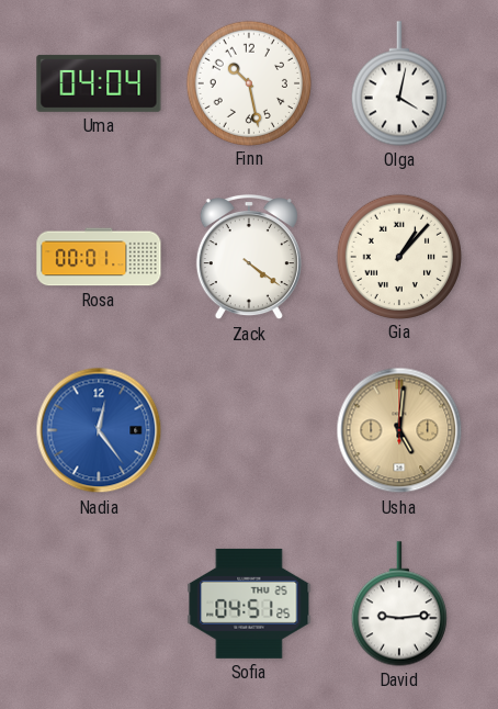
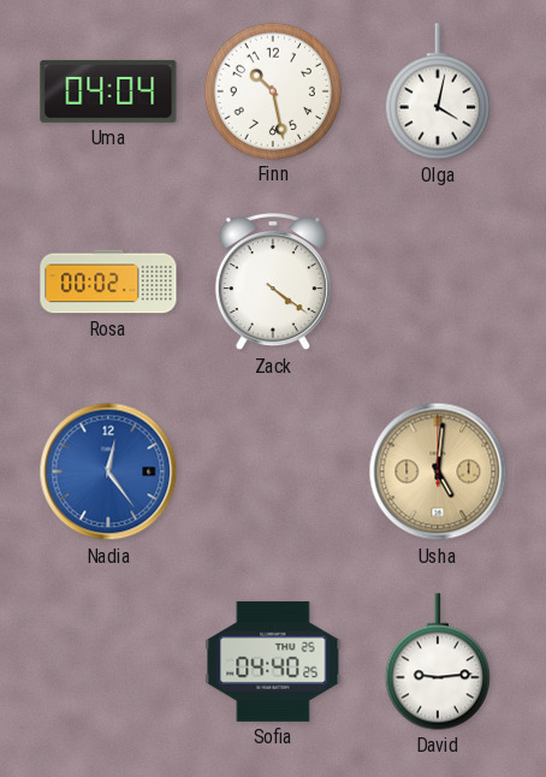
Rosa: 00:01 -> 00:02
Gia: 1:07 -> none
Sofia: 04:51 -> 04:40
